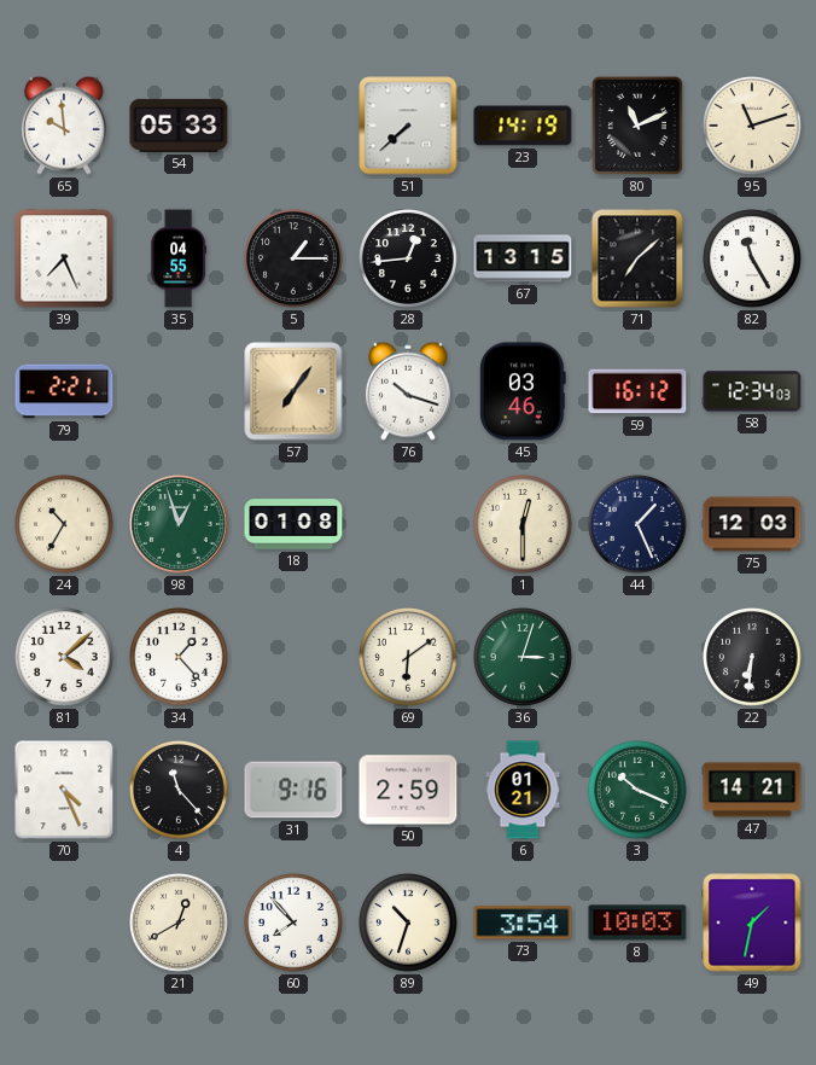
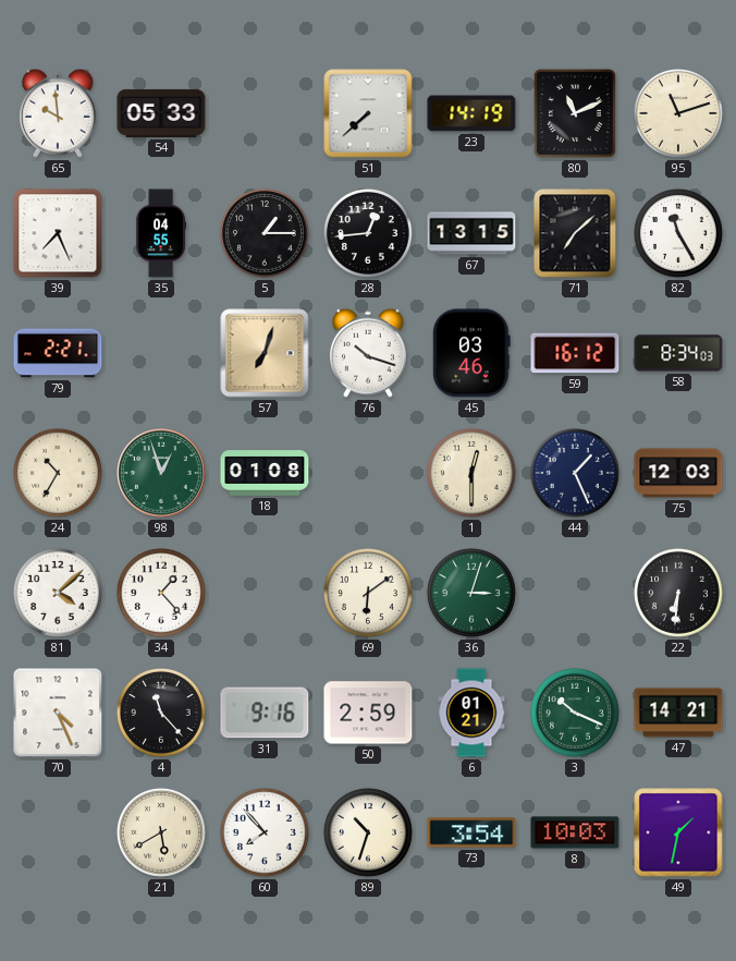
57: 7:06 -> 7:03
58: 12:34 -> 8:34
21: 12:40 -> 5:40
